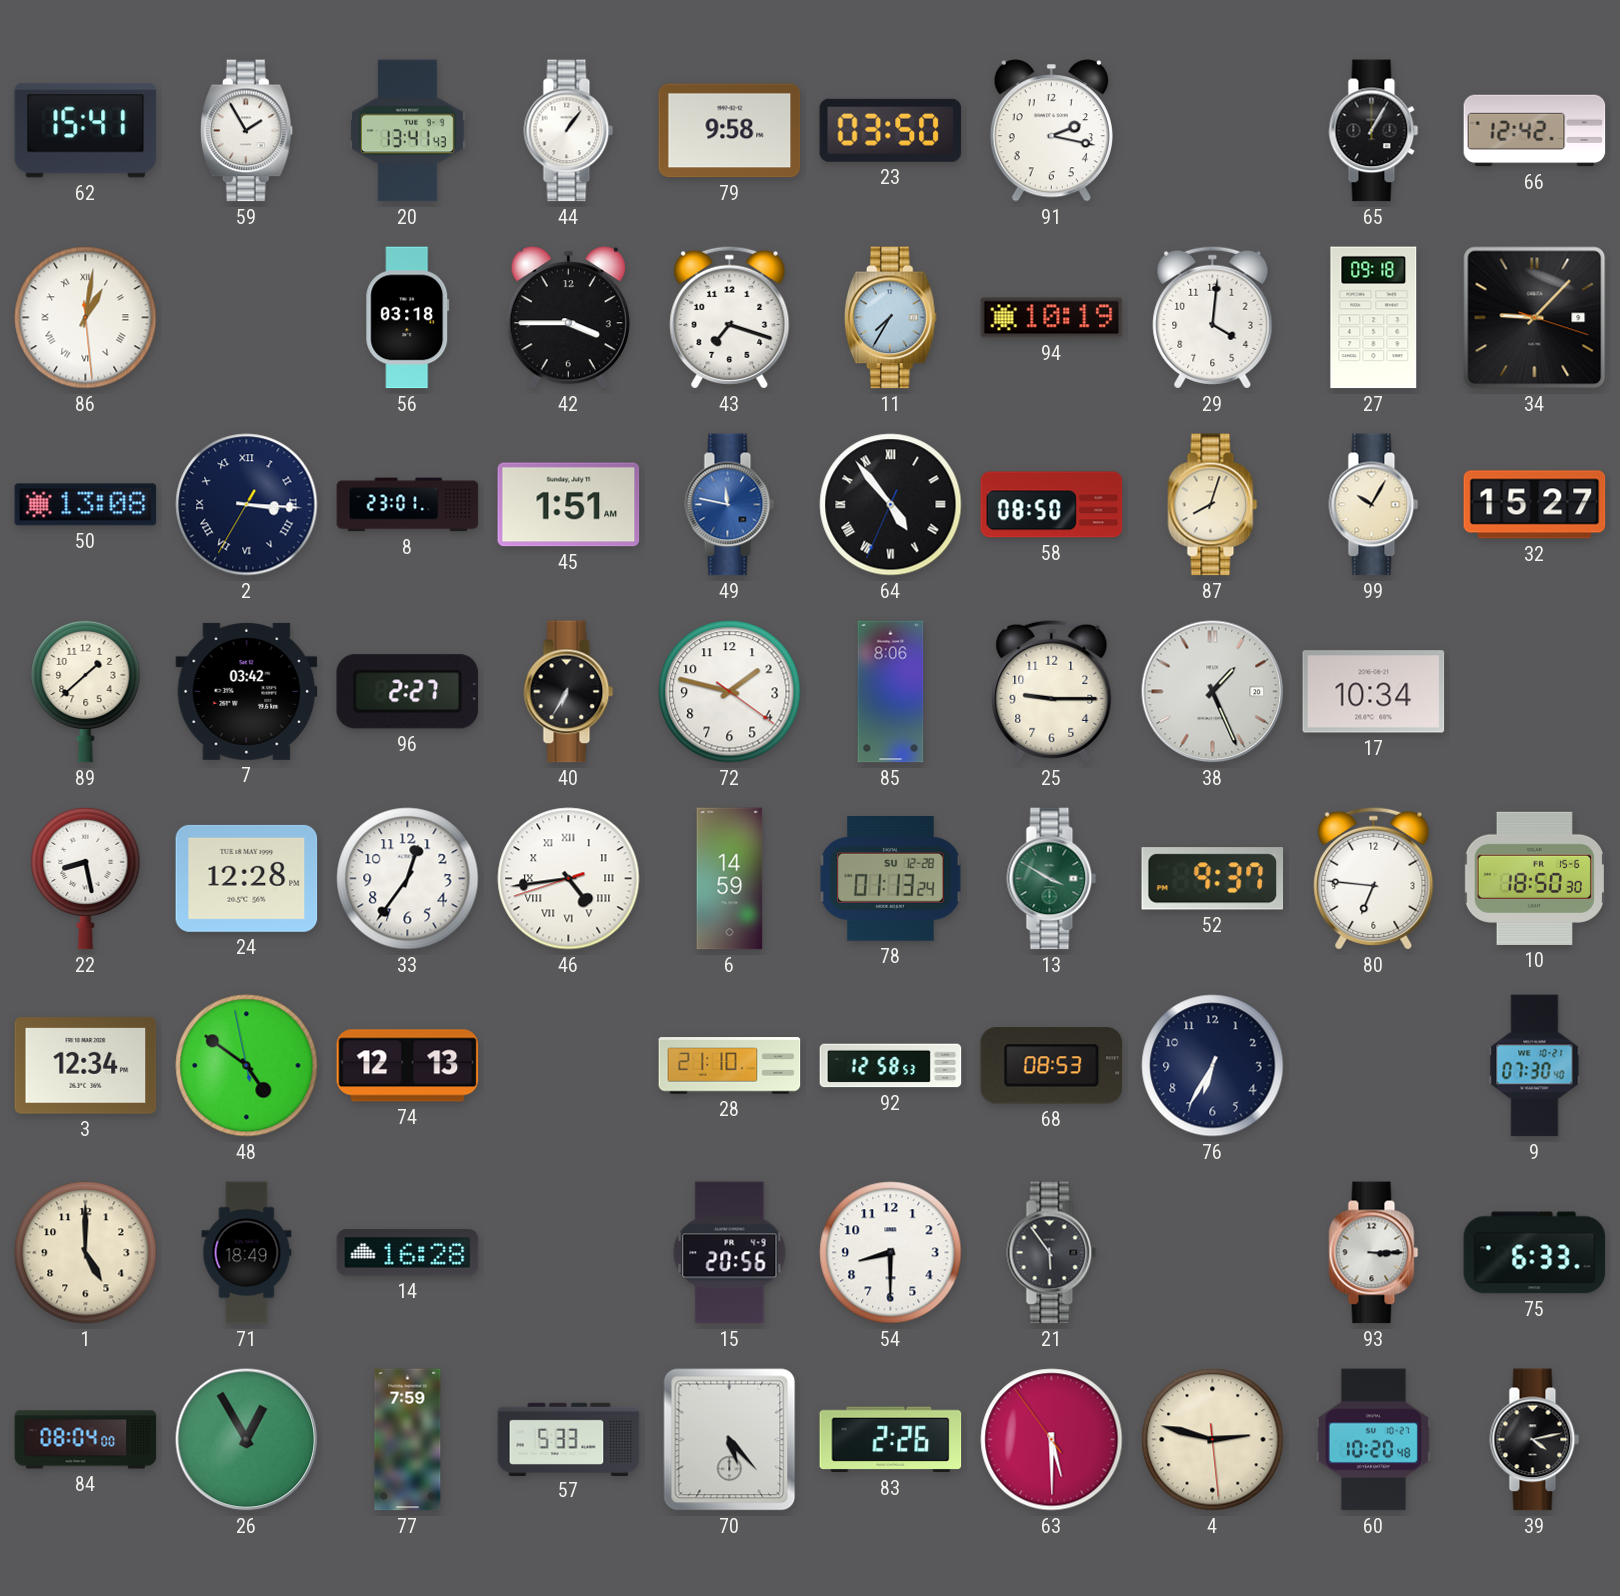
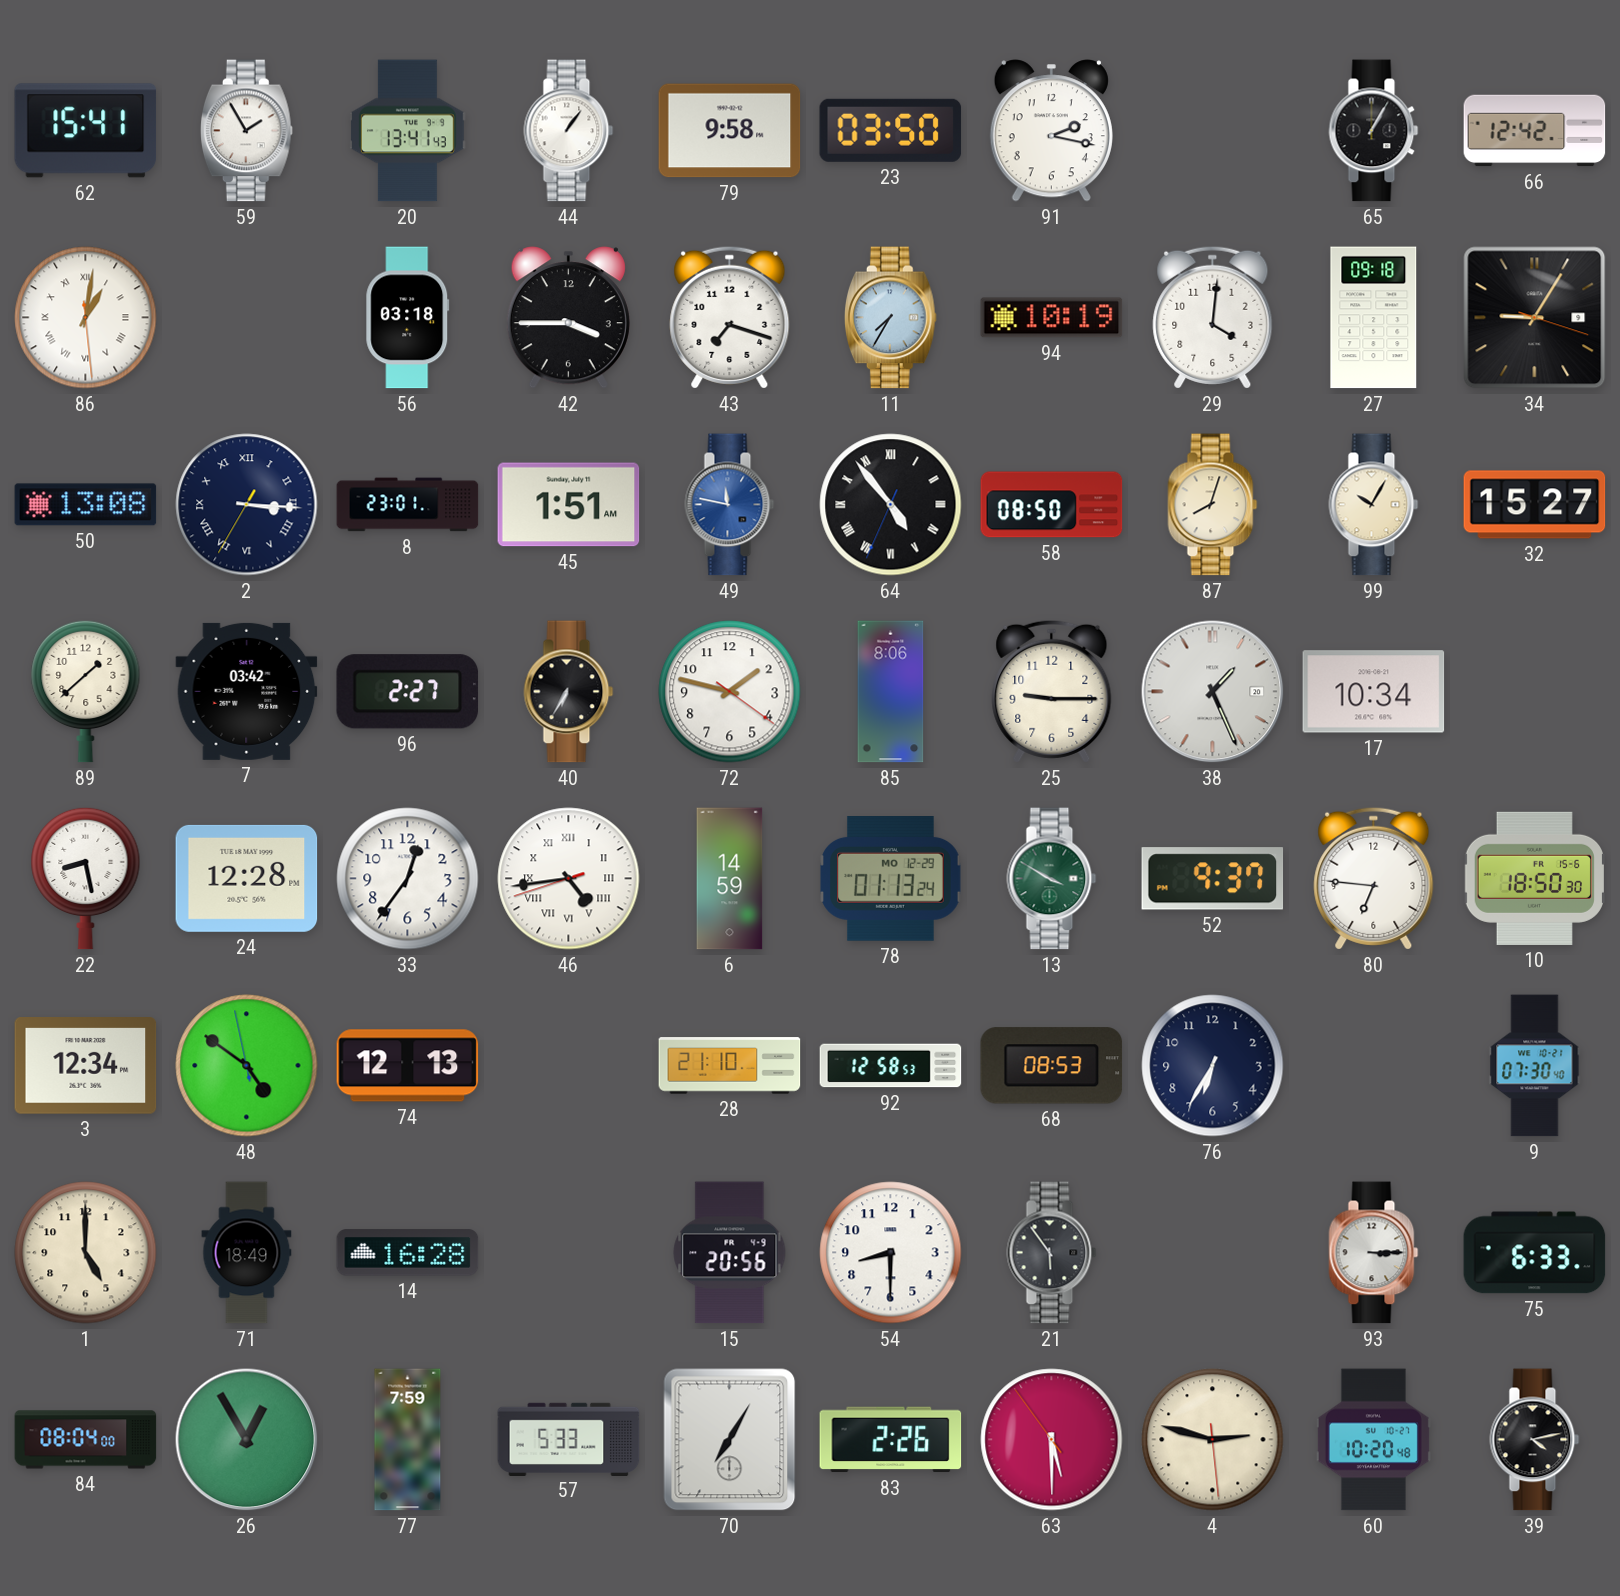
34: 9:07 -> 9:05
78 date: SU 12-28 -> MO 12-29
70: 5:23 -> 7:05
